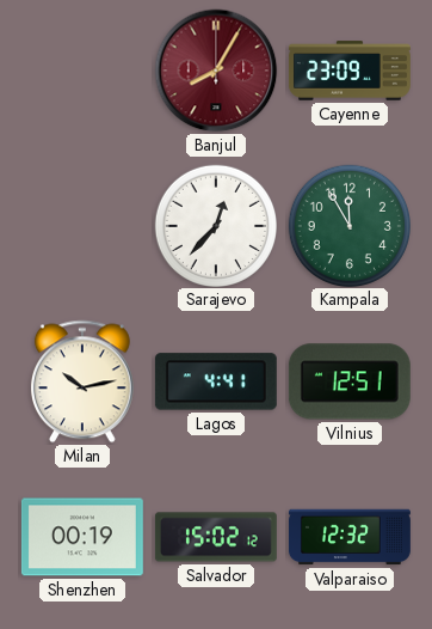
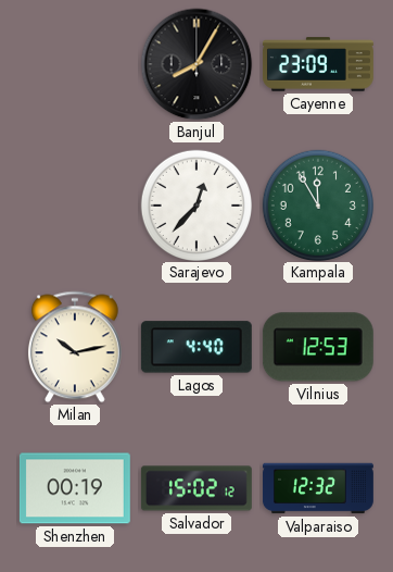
Banjul dial: burgundy -> black
Lagos: 4:41 -> 4:40
Vilnius: 12:51 -> 12:53
